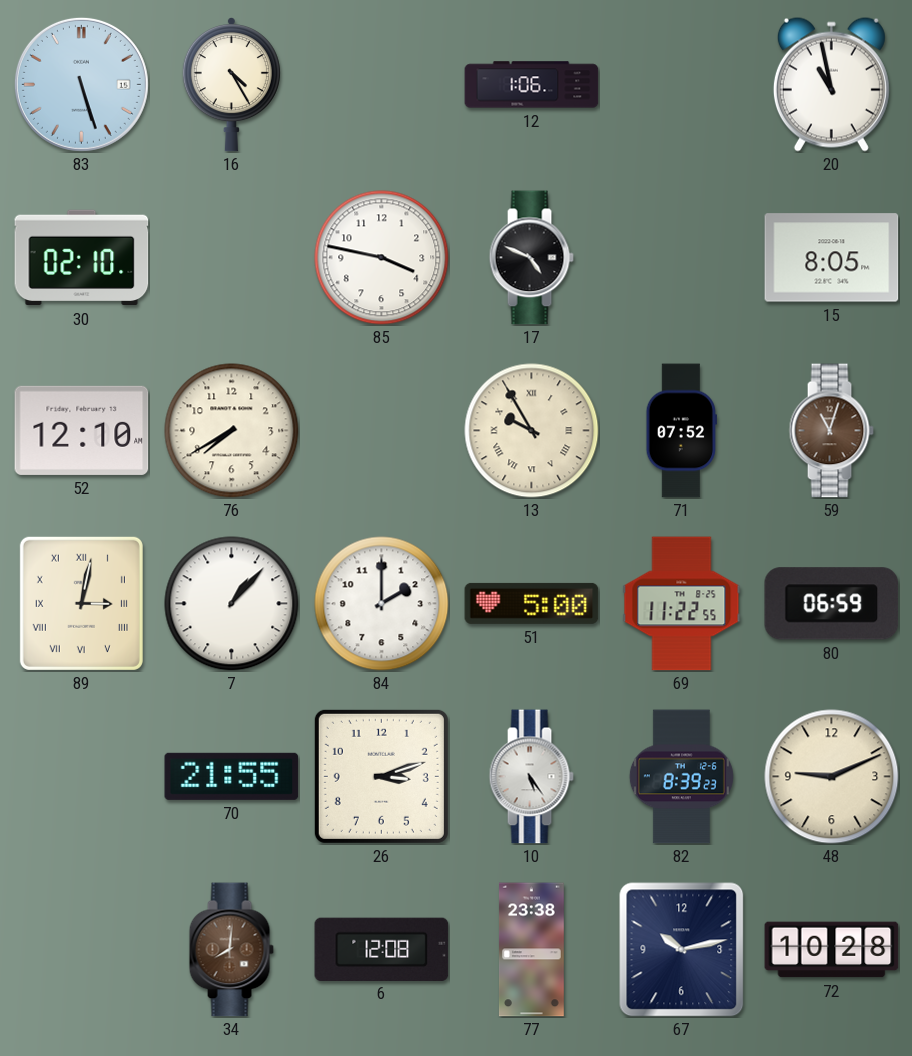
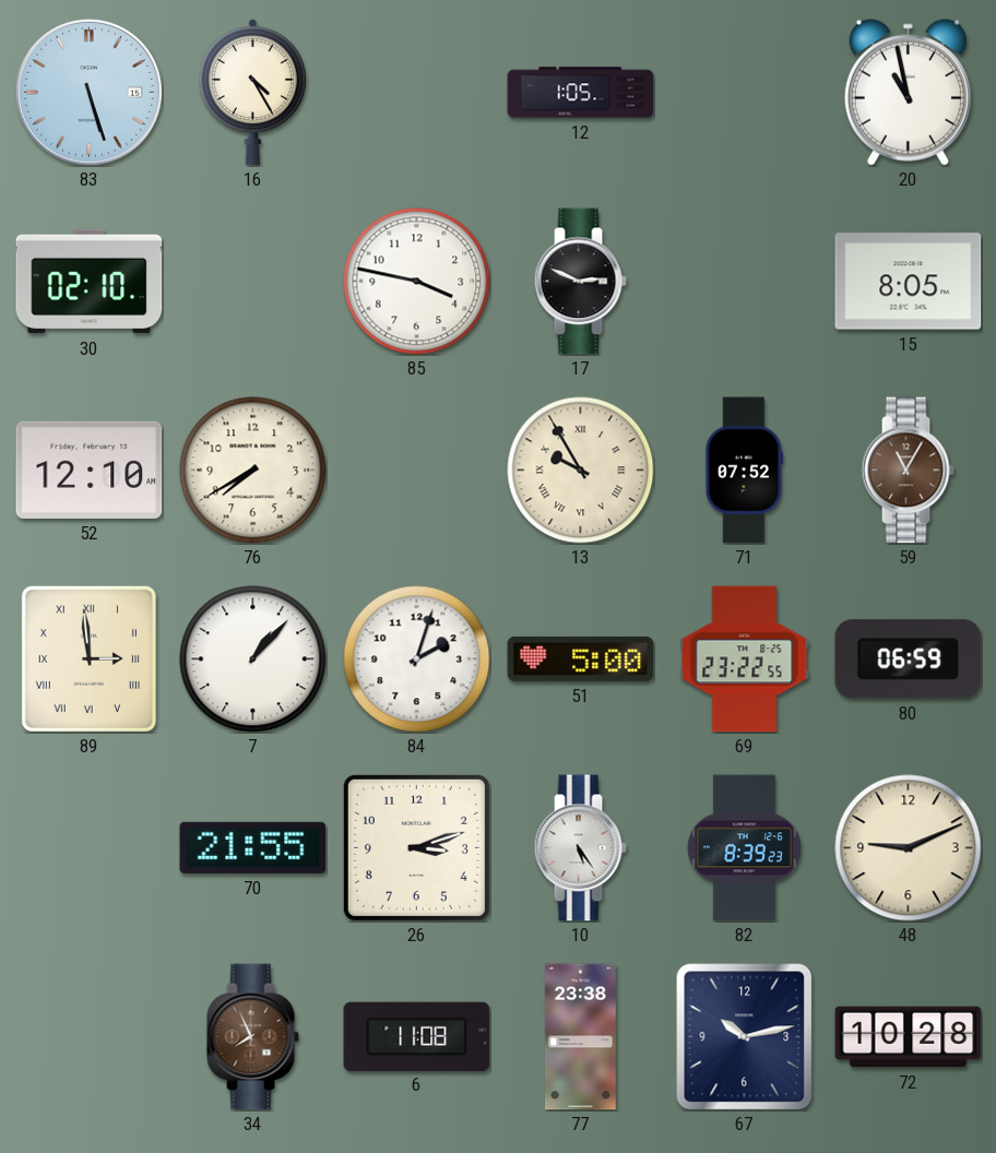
12: 1:06 -> 1:05
17: 4:49 -> 2:49
59: 11:03 -> 11:05
89: 3:02 -> 2:59
84: 2:00 -> 2:03
69: 11:22 -> 23:22
34: 8:01 -> 7:56
6: 12:08 -> 11:08
